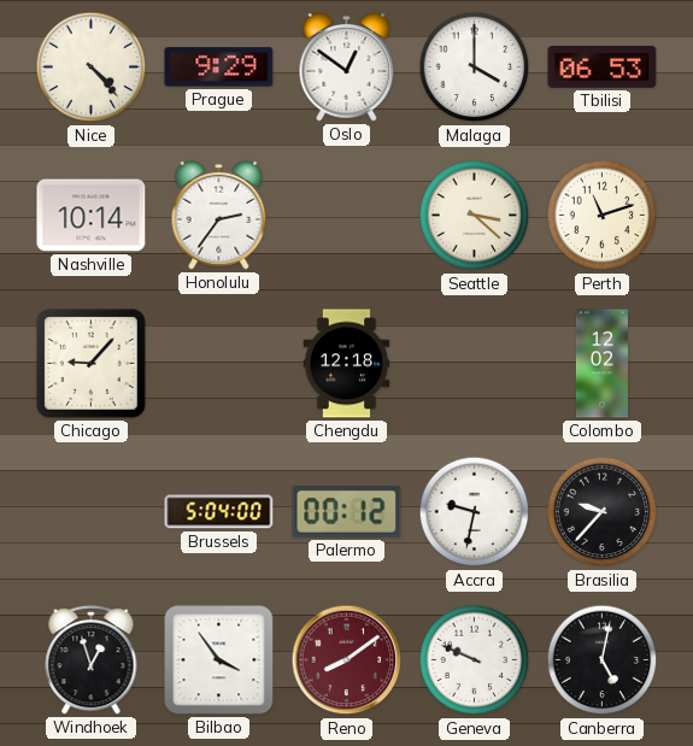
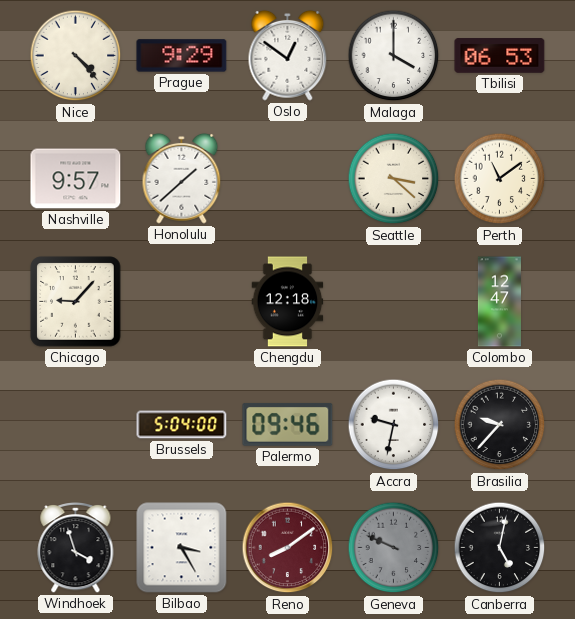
Nashville: 10:14 -> 9:57
Honolulu: 2:36 -> 1:38
Perth: 11:12 -> 11:09
Colombo: 12:02 -> 12:47
Palermo: 00:12 -> 09:46
Windhoek: 12:57 -> 3:57
Bilbao: 3:54 -> 3:25
Geneva dial: white -> grey
